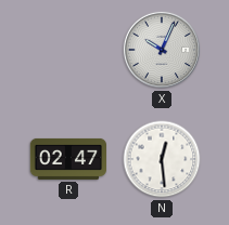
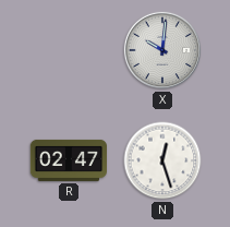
X: 10:04 -> 10:01
N: 12:29 -> 12:27
